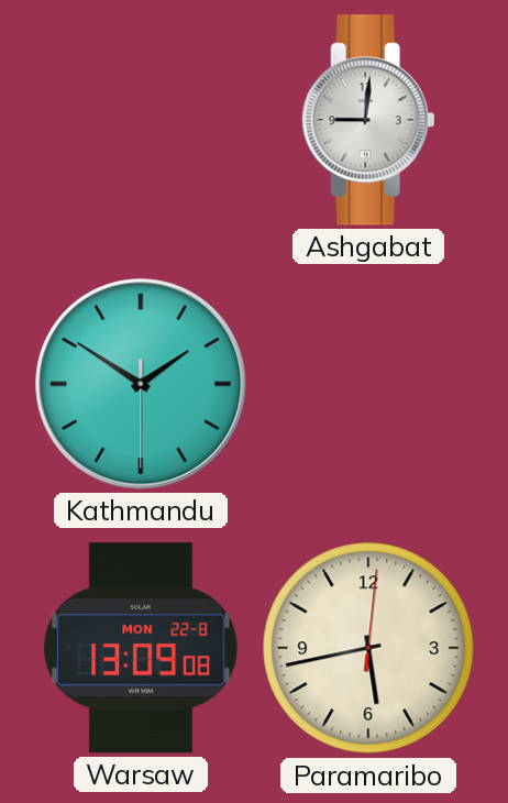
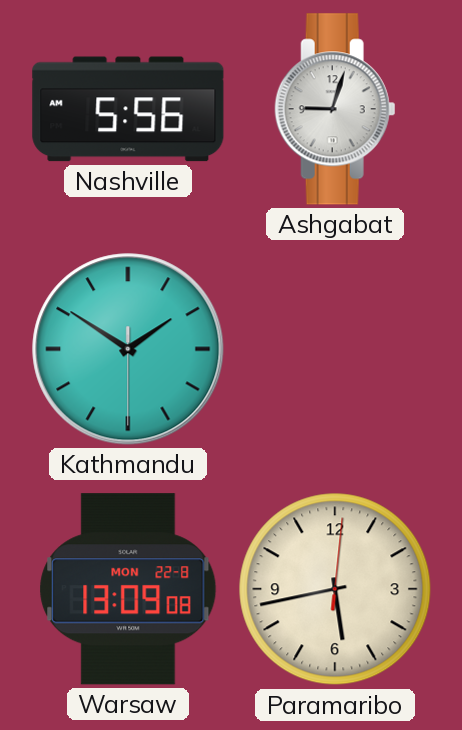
Nashville: none -> 5:56
Ashgabat: 9:01 -> 9:03
